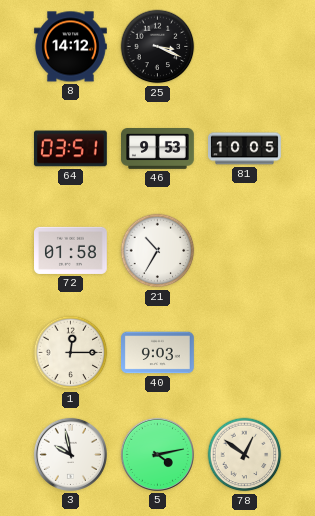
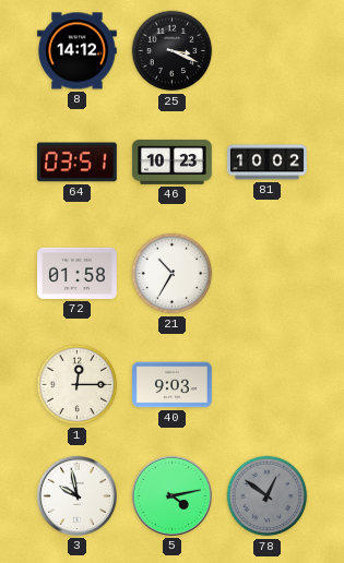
46: 9:53 -> 10:23
81: 10:05 -> 10:02
78 dial: cream -> grey
